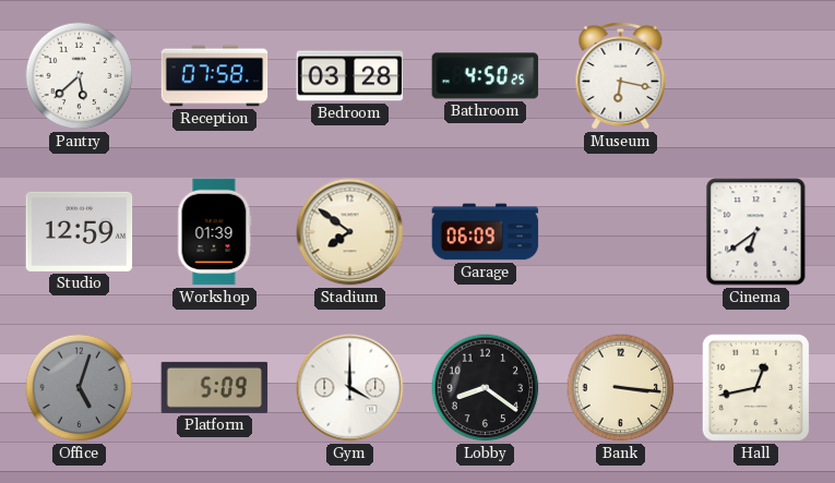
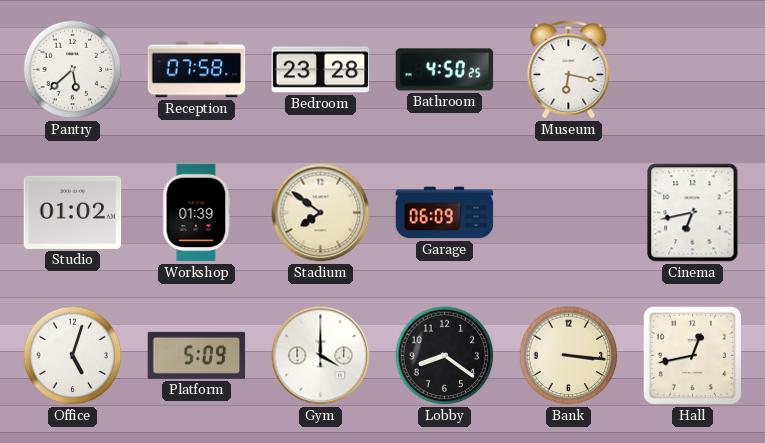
Bedroom: 03:28 -> 23:28
Studio: 12:59 -> 01:02
Cinema: 6:39 -> 6:43
Office dial: grey -> white
